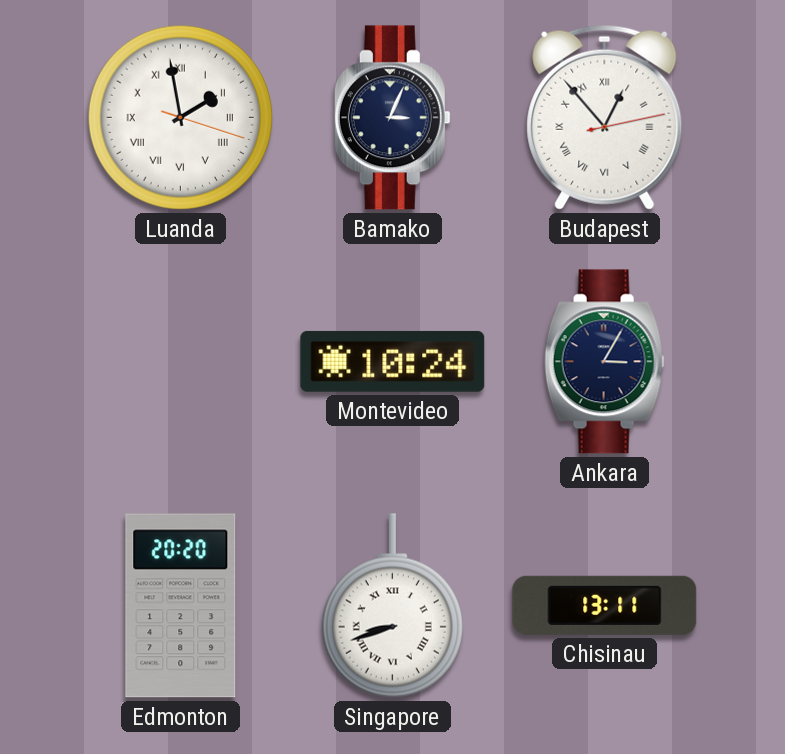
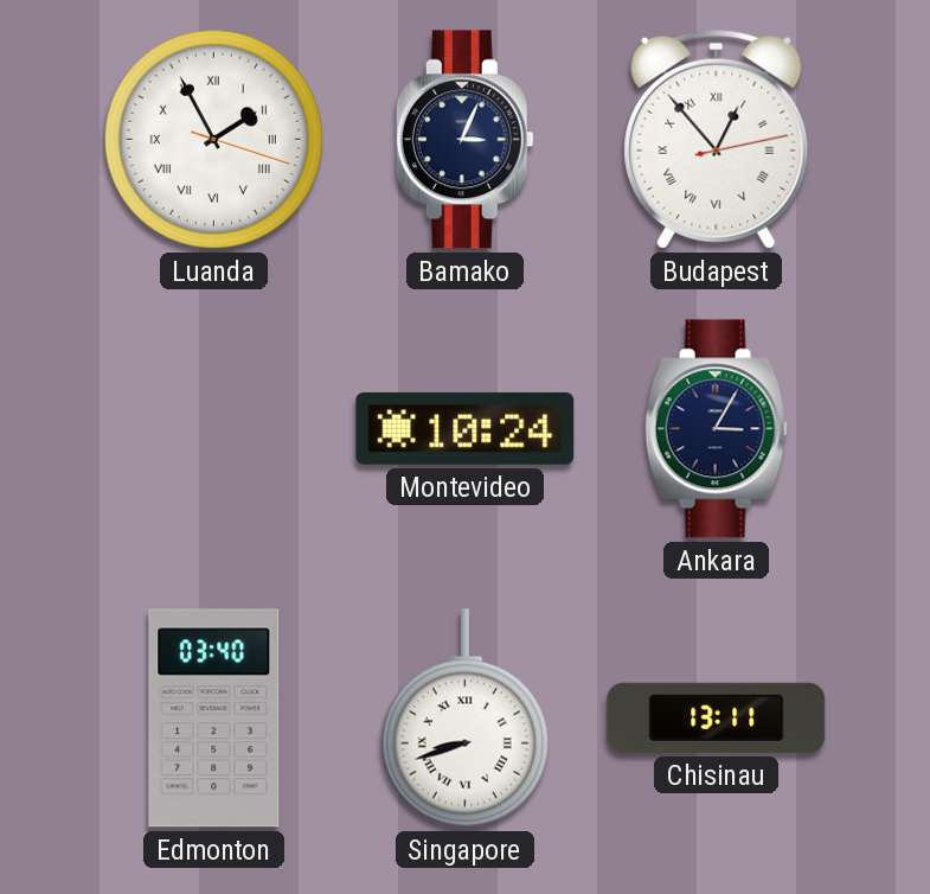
Luanda: 1:58 -> 1:55
Edmonton: 20:20 -> 03:40
